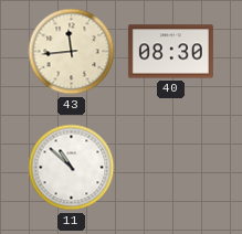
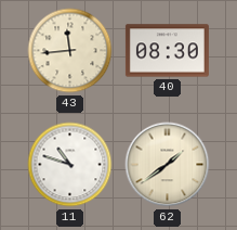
11: 10:52 -> 10:48
62: none -> 1:39
